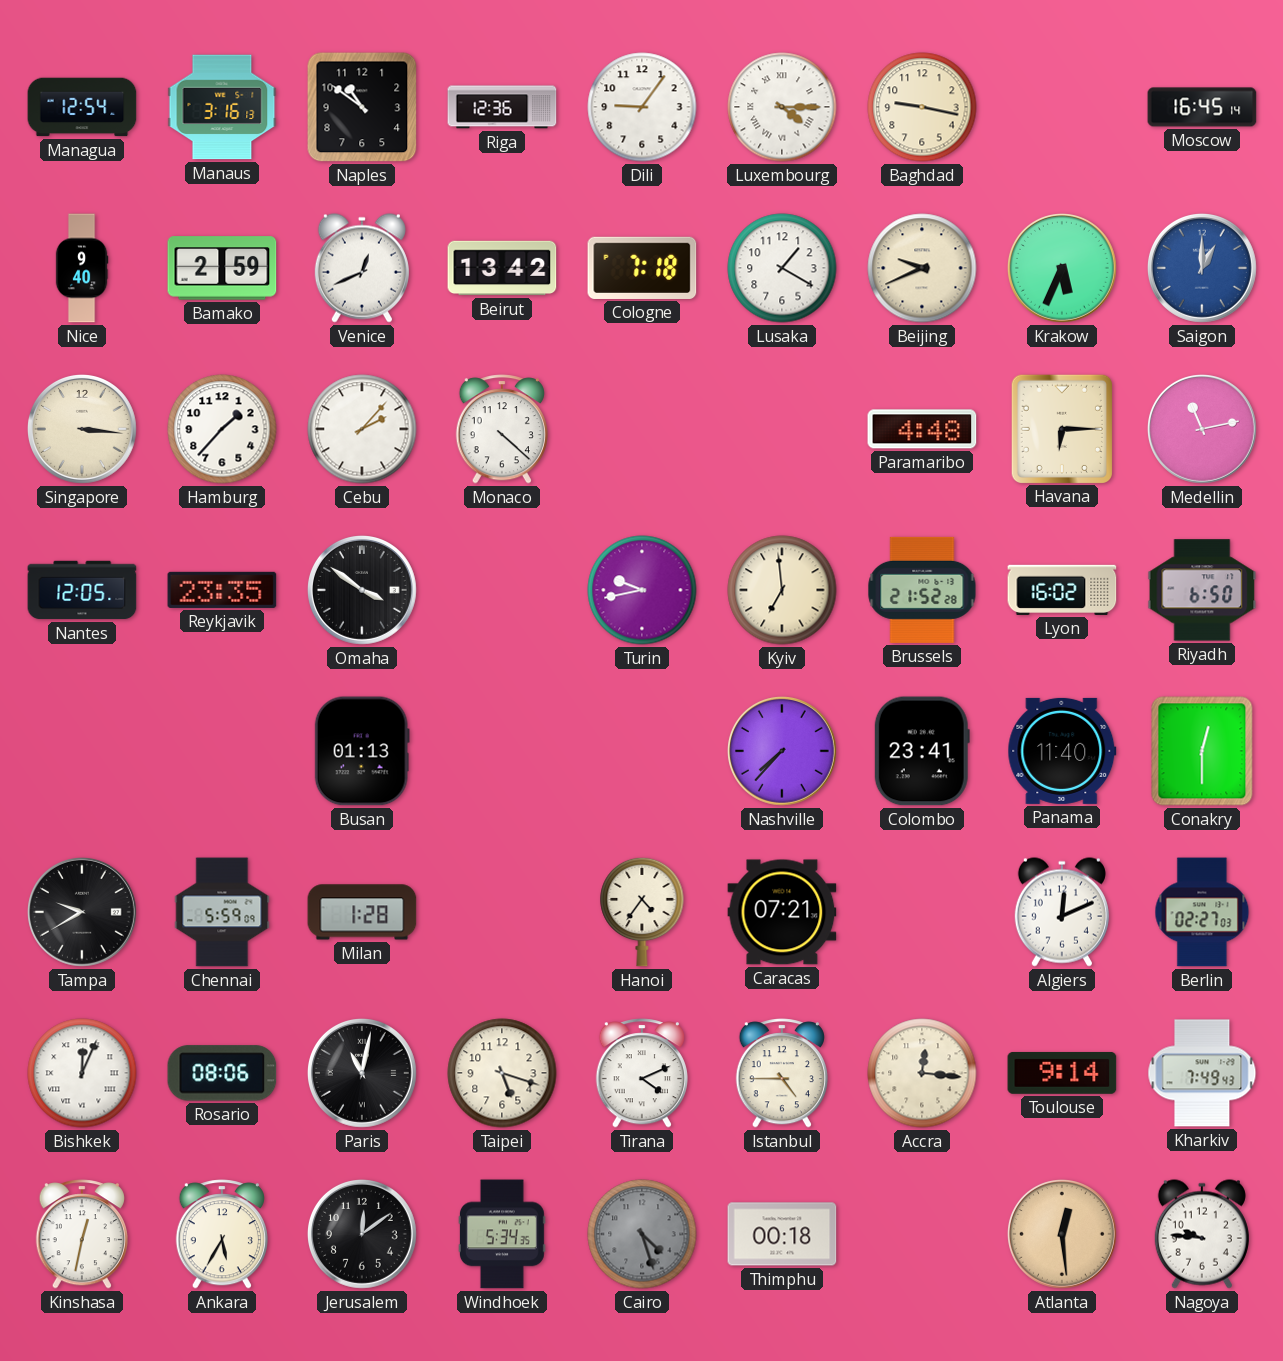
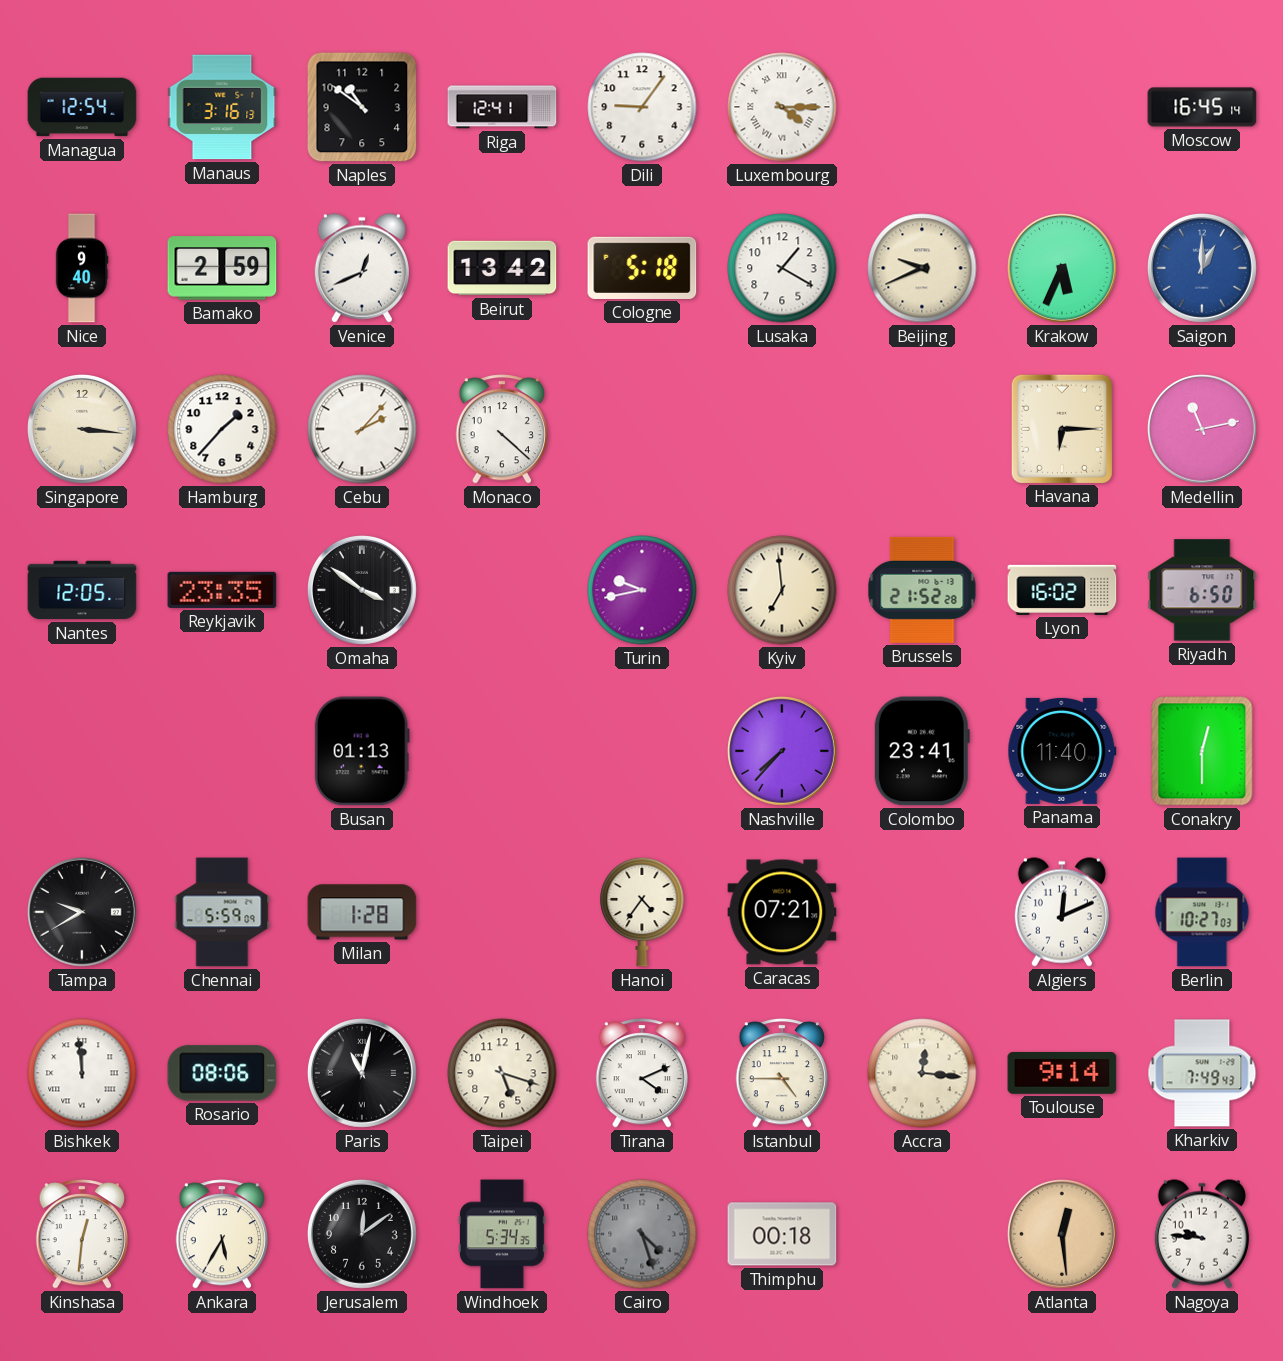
Riga: 12:36 -> 12:41
Baghdad: 9:17 -> none
Cologne: 7:18 -> 5:18
Paramaribo: 4:48 -> none
Berlin: 02:27 -> 10:27
Bishkek: 12:04 -> 11:59
Kinshasa: 12:32 -> 12:31
